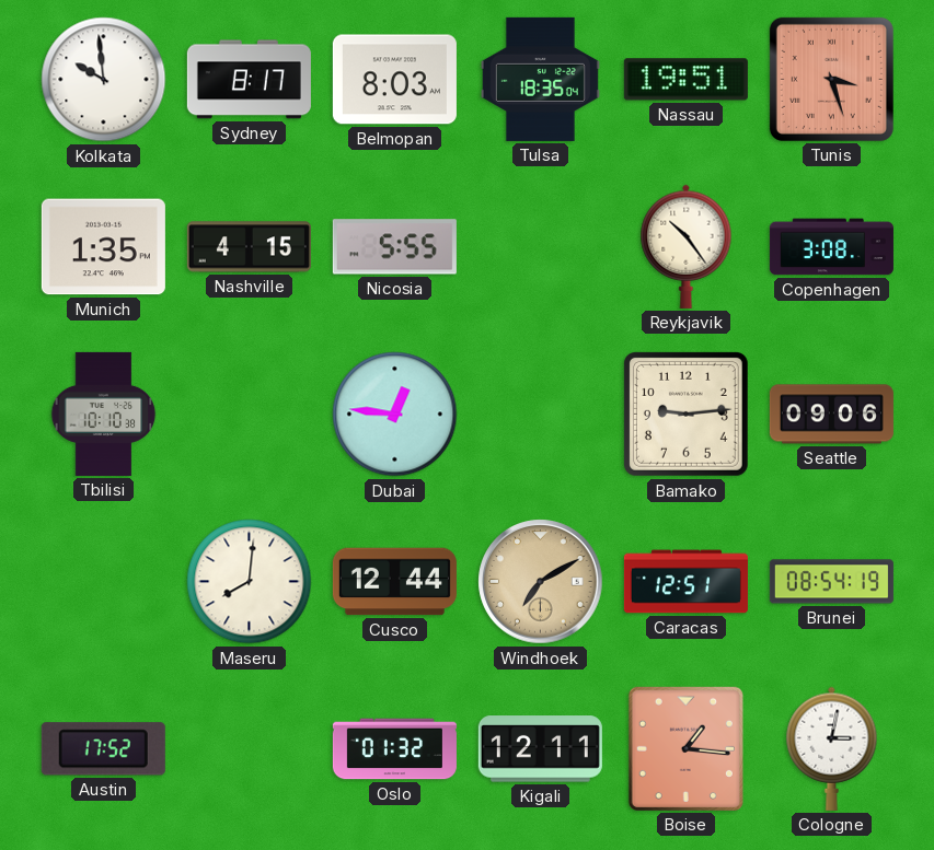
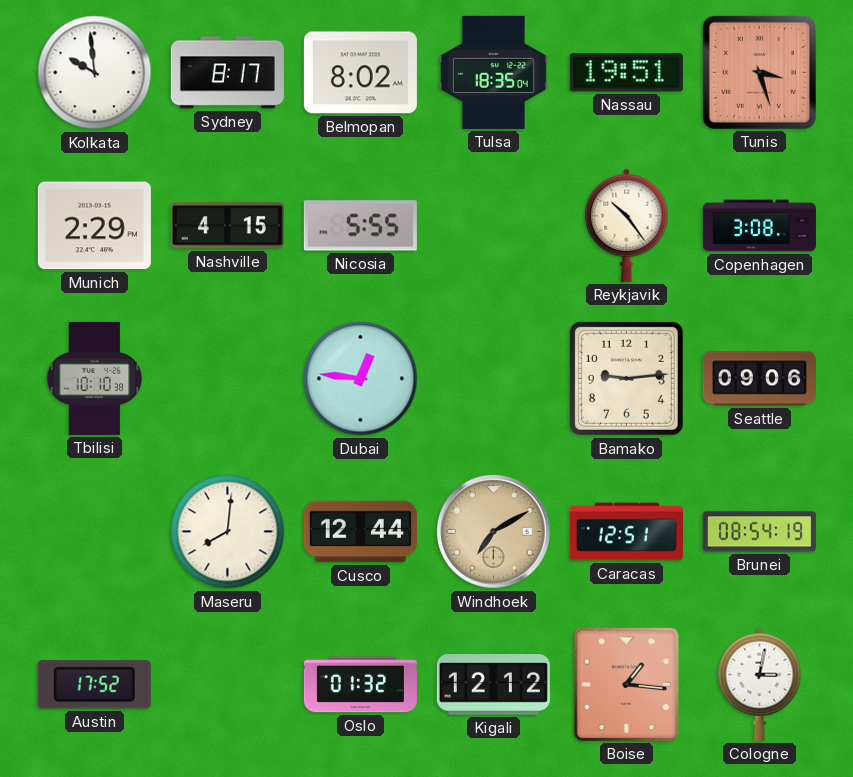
Belmopan: 8:03 -> 8:02
Munich: 1:35 -> 2:29
Kigali: 12:11 -> 12:12
